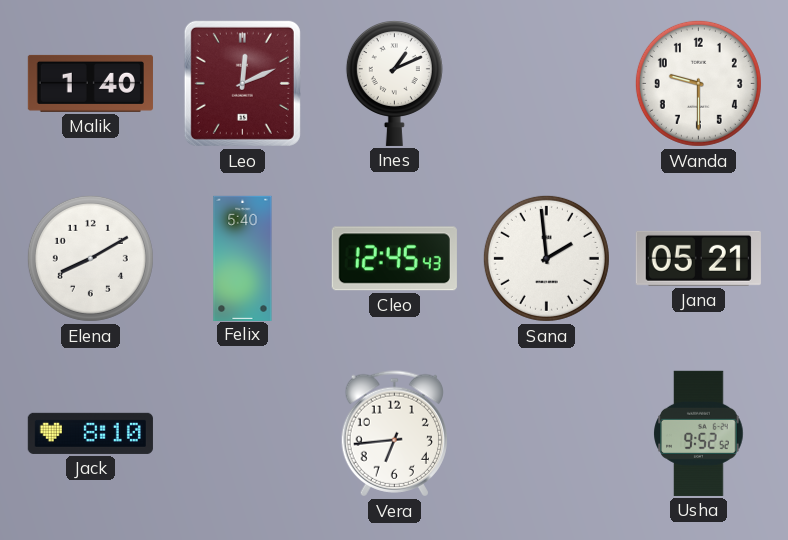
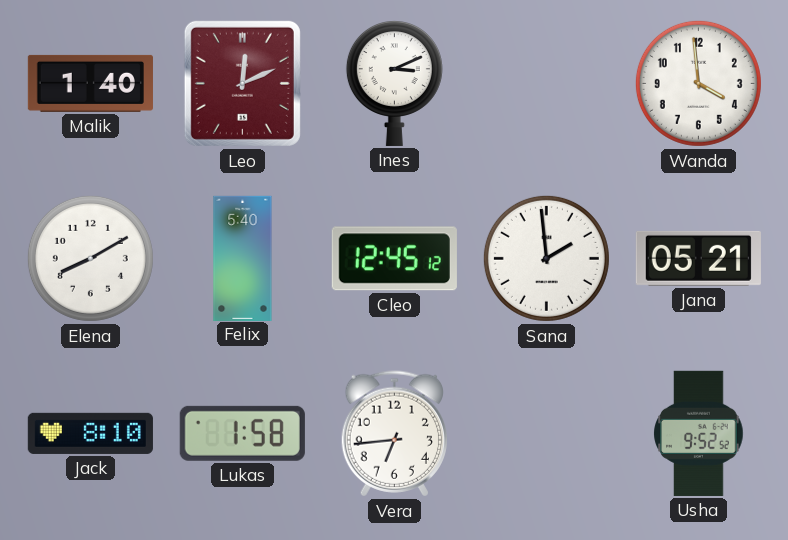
Ines: 1:11 -> 3:11
Wanda: 9:30 -> 3:59
Cleo: 12:45:43 -> 12:45:12
Lukas: none -> 1:58
